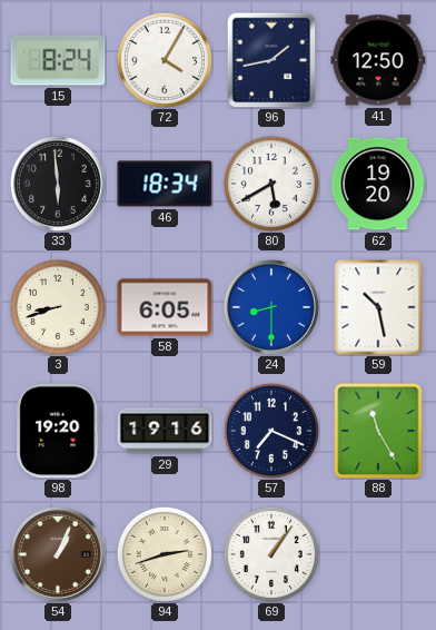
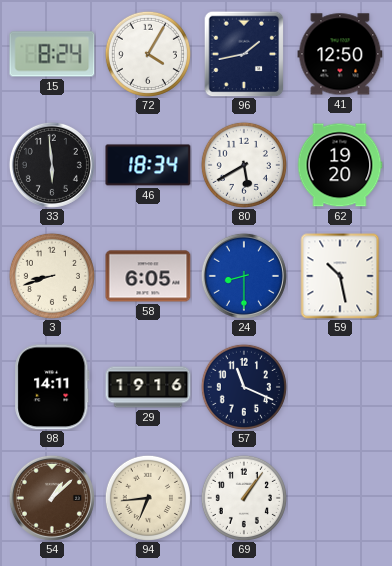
98: 19:20 -> 14:11
57: 7:19 -> 11:19
88: 11:25 -> none
54: 1:04 -> 1:08
94: 2:42 -> 6:44
